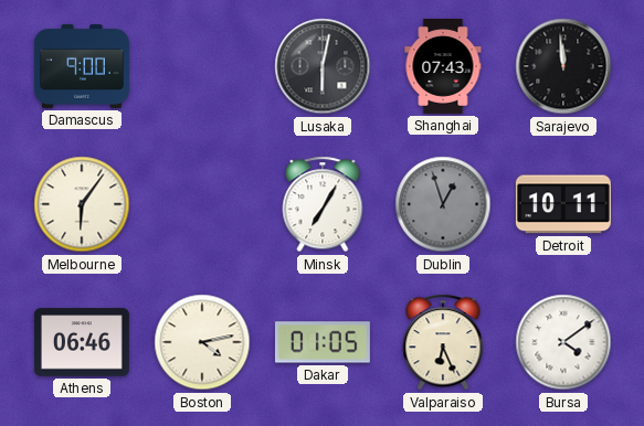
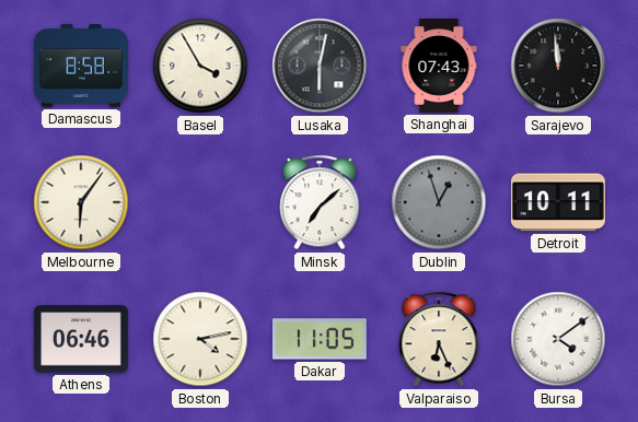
Damascus: 9:00 -> 8:58
Basel: none -> 3:55
Minsk: 7:05 -> 7:08
Dakar: 01:05 -> 11:05
